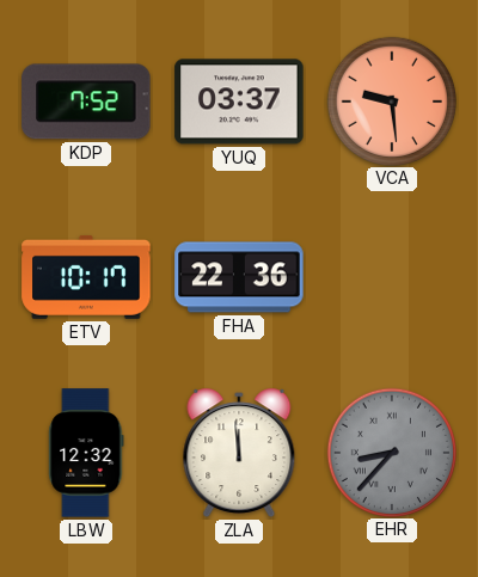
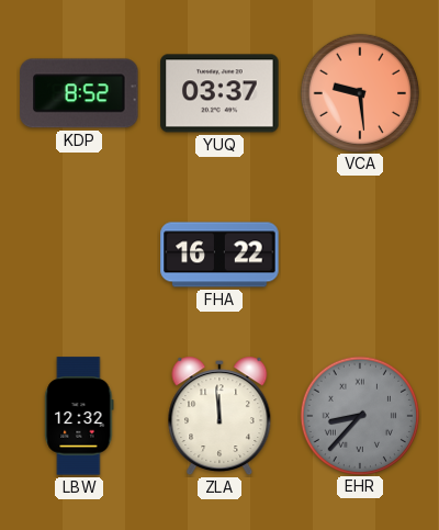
KDP: 7:52 -> 8:52
ETV: 10:17 -> none
FHA: 22:36 -> 16:22
